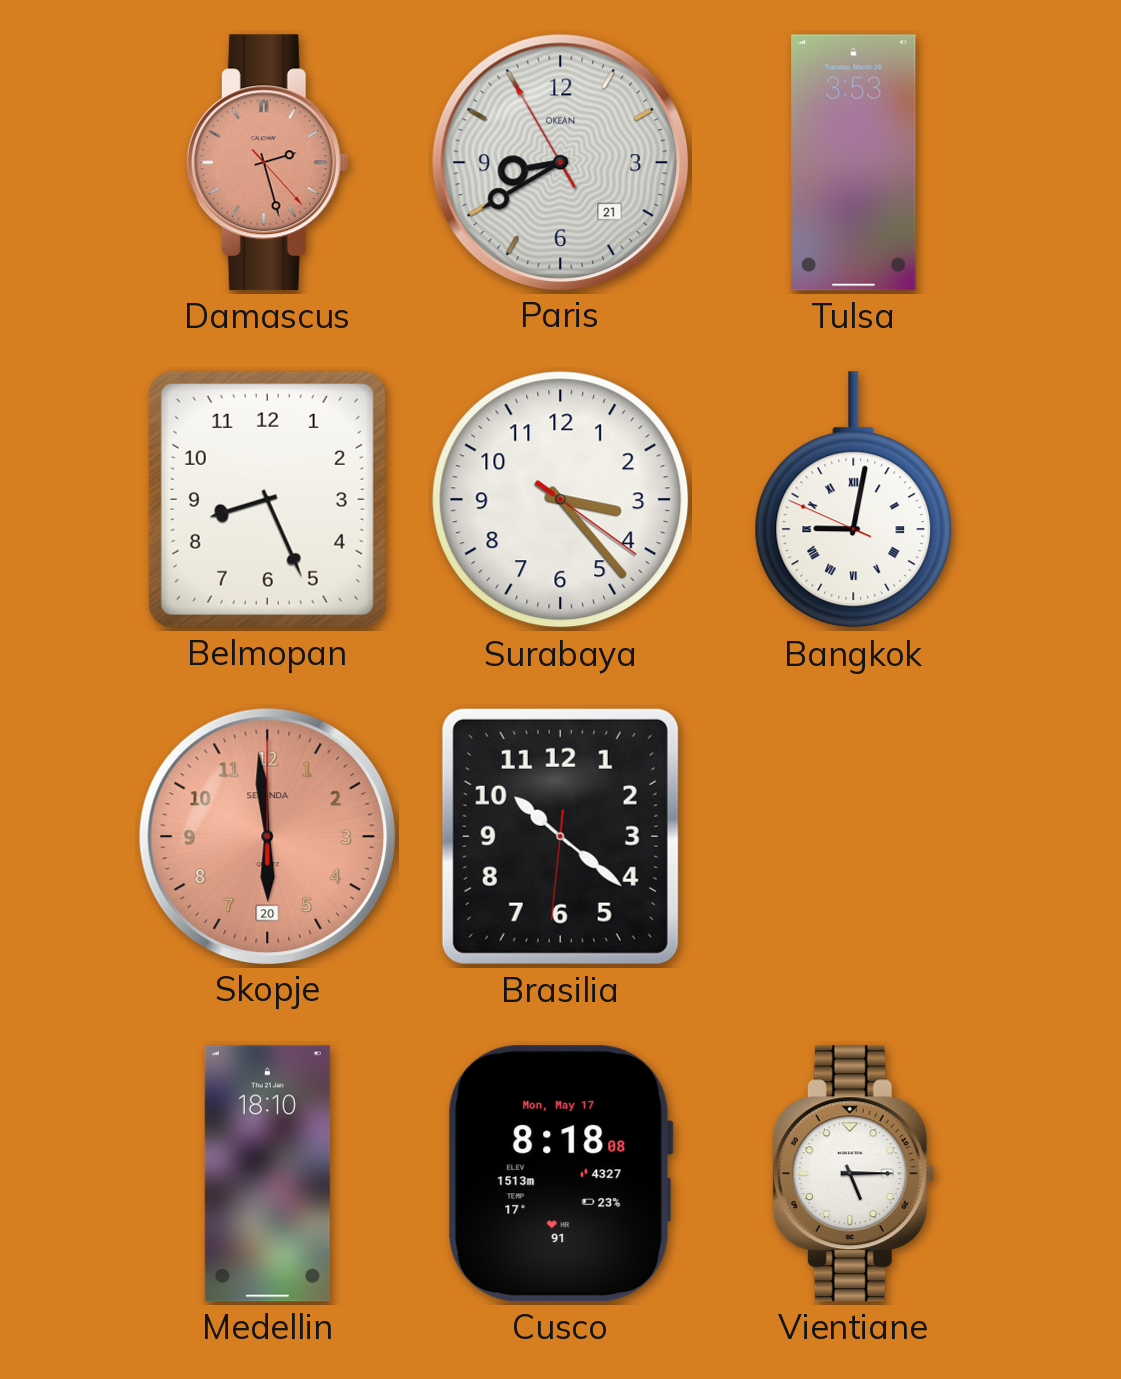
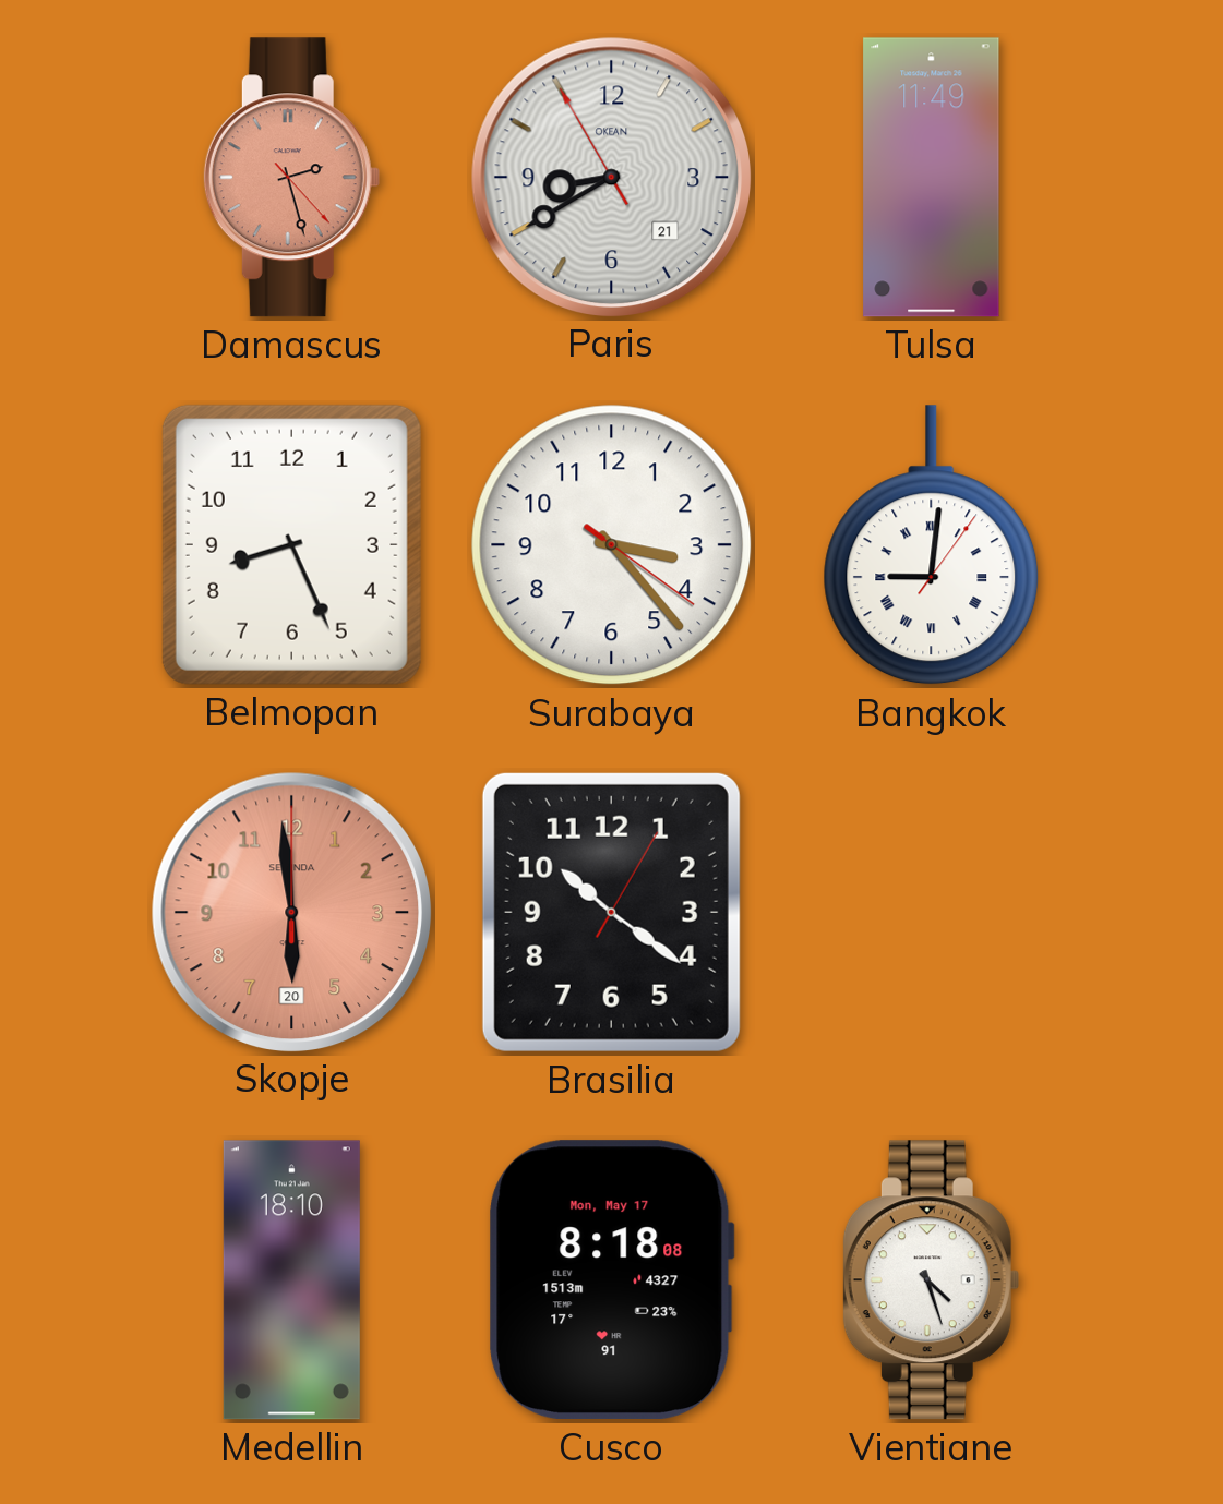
Tulsa: 3:53 -> 11:49
Bangkok: 9:01:49 -> 9:01:06
Brasilia: 10:21:31 -> 10:21:05
Vientiane: 5:15 -> 4:27
